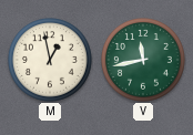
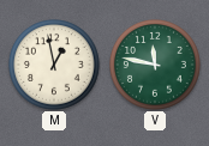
V: 11:43 -> 11:47
